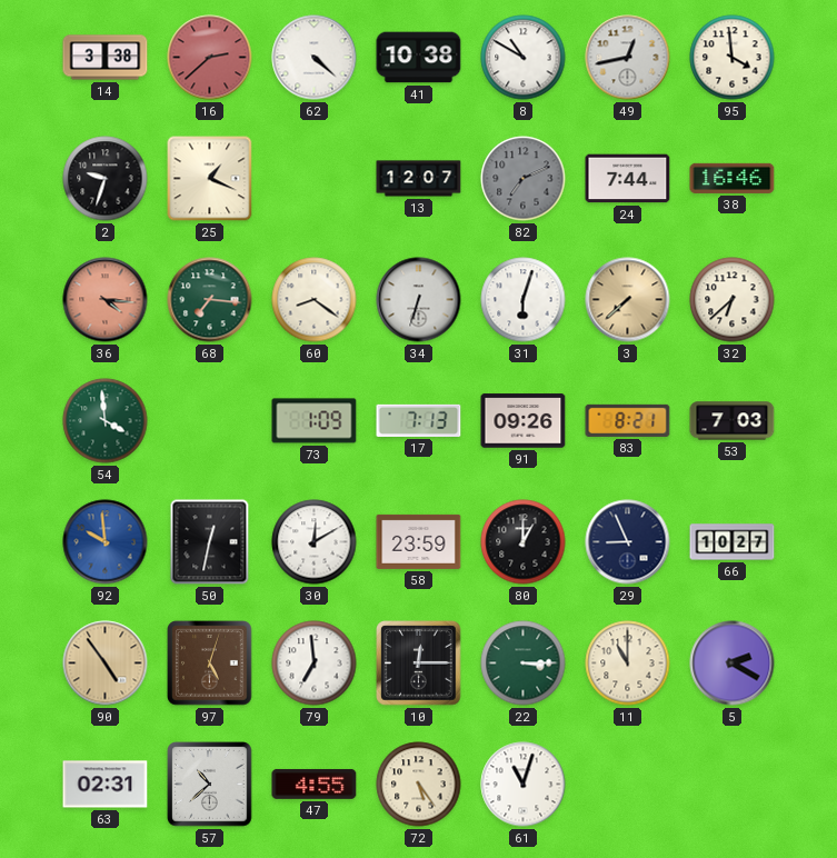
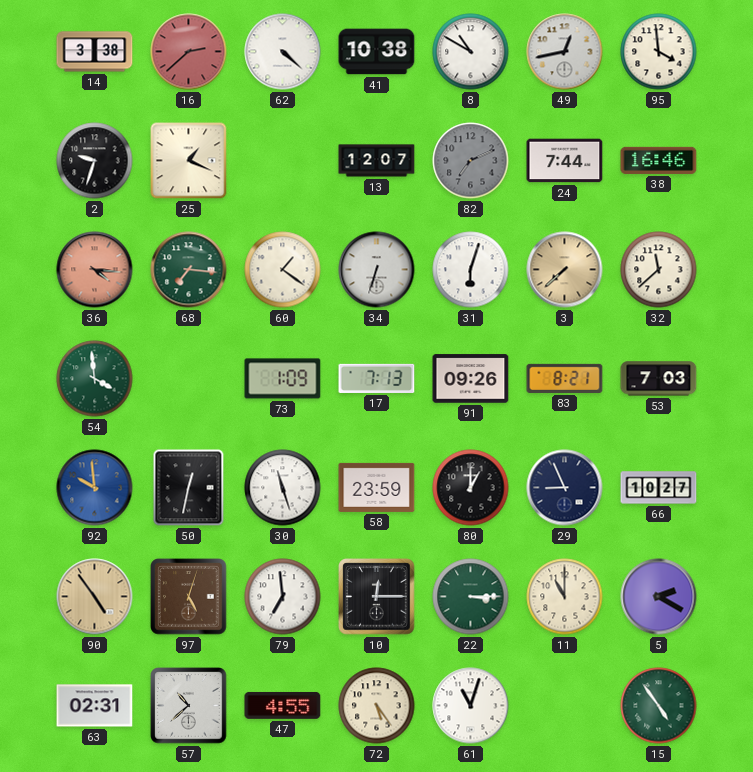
60: 8:21 -> 1:21
32: 6:38 -> 11:38
30: 12:10 -> 11:27
15: none -> 4:54
